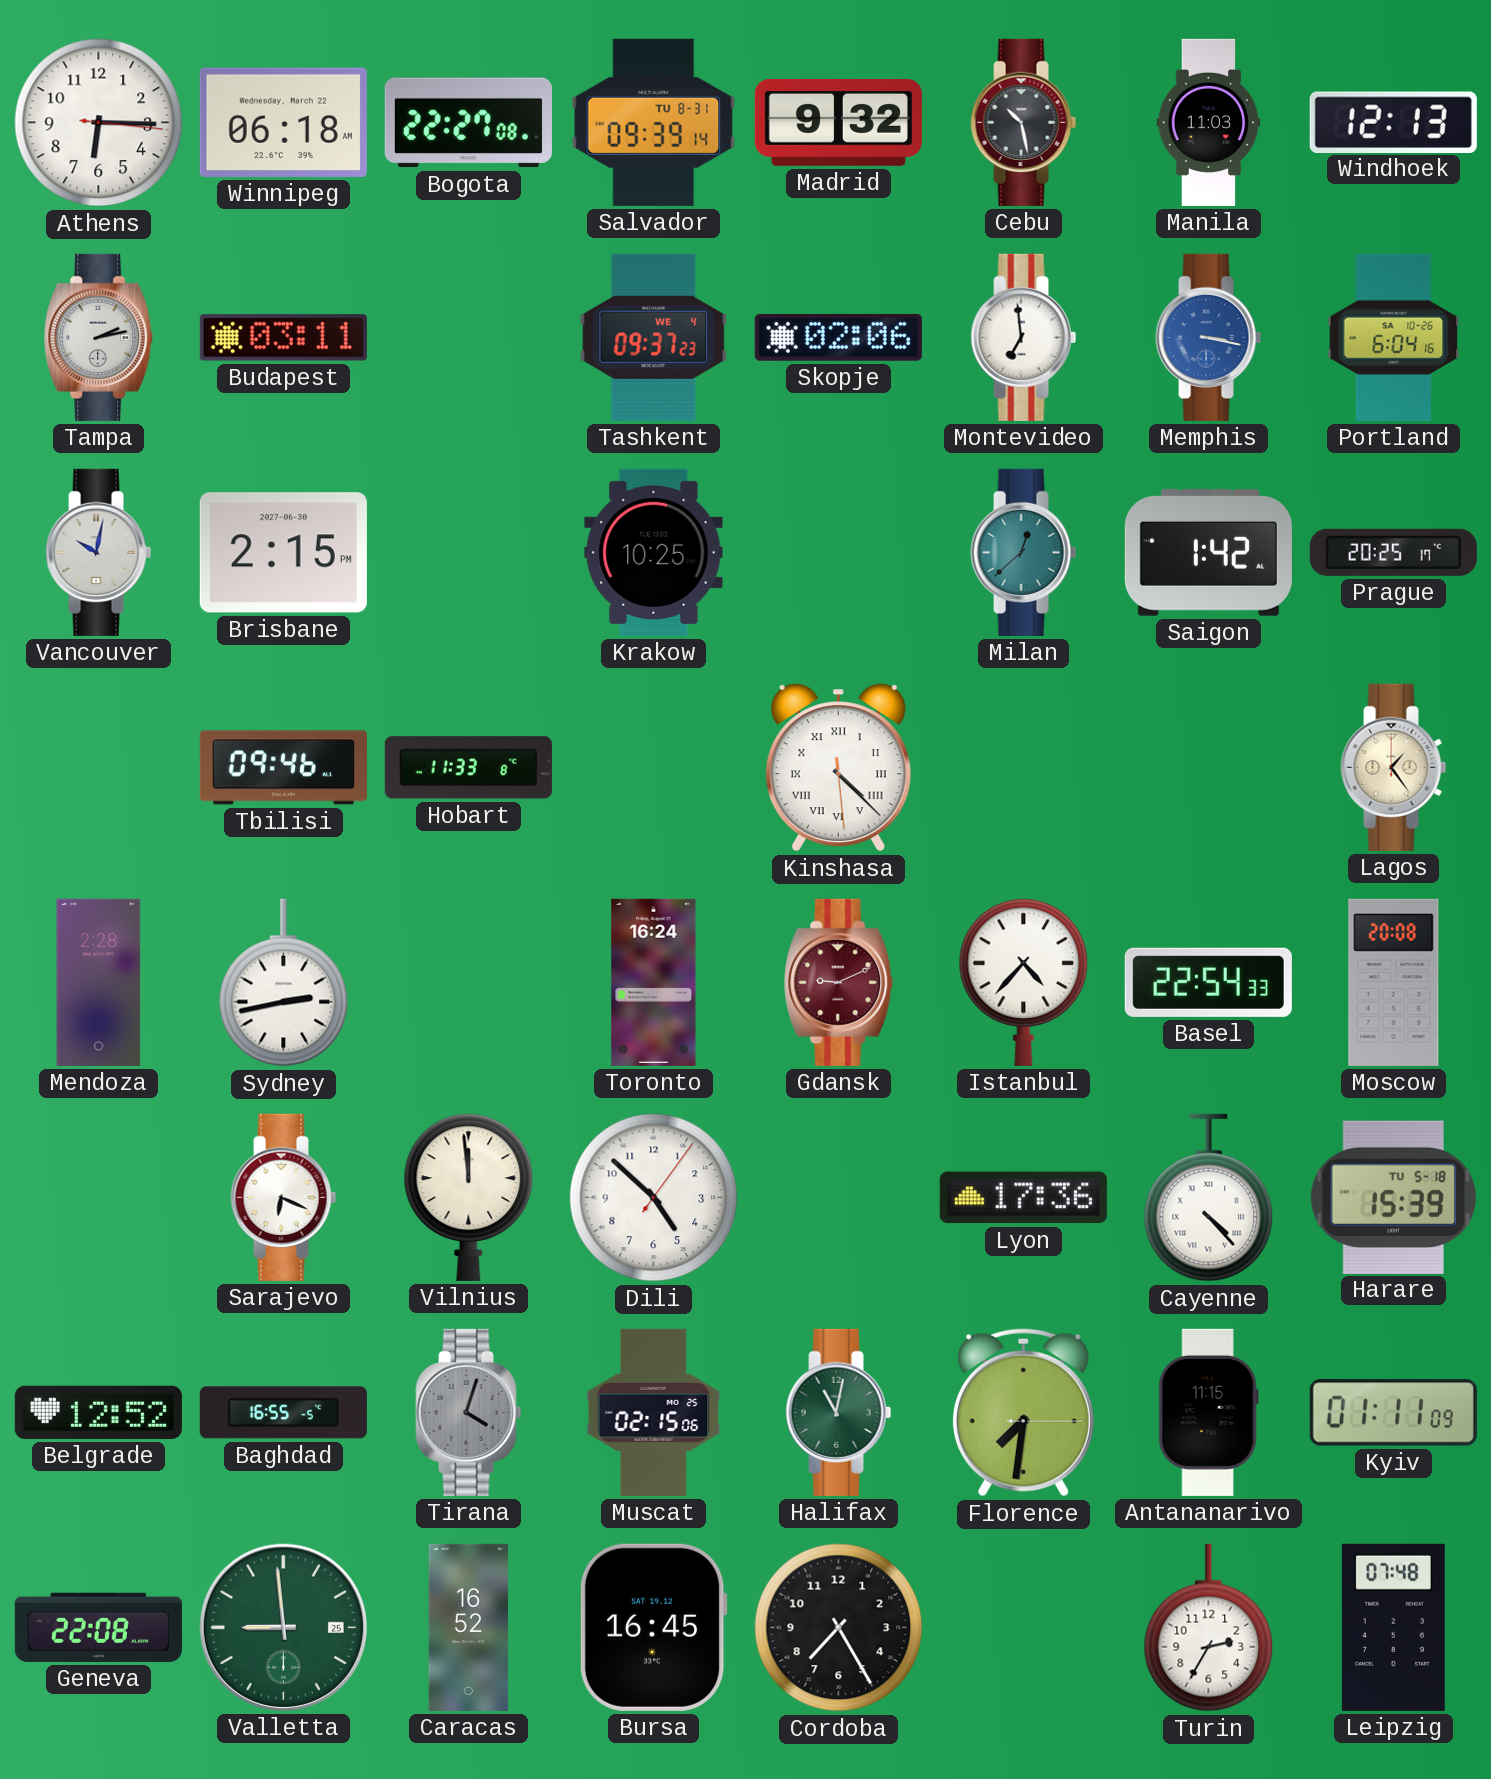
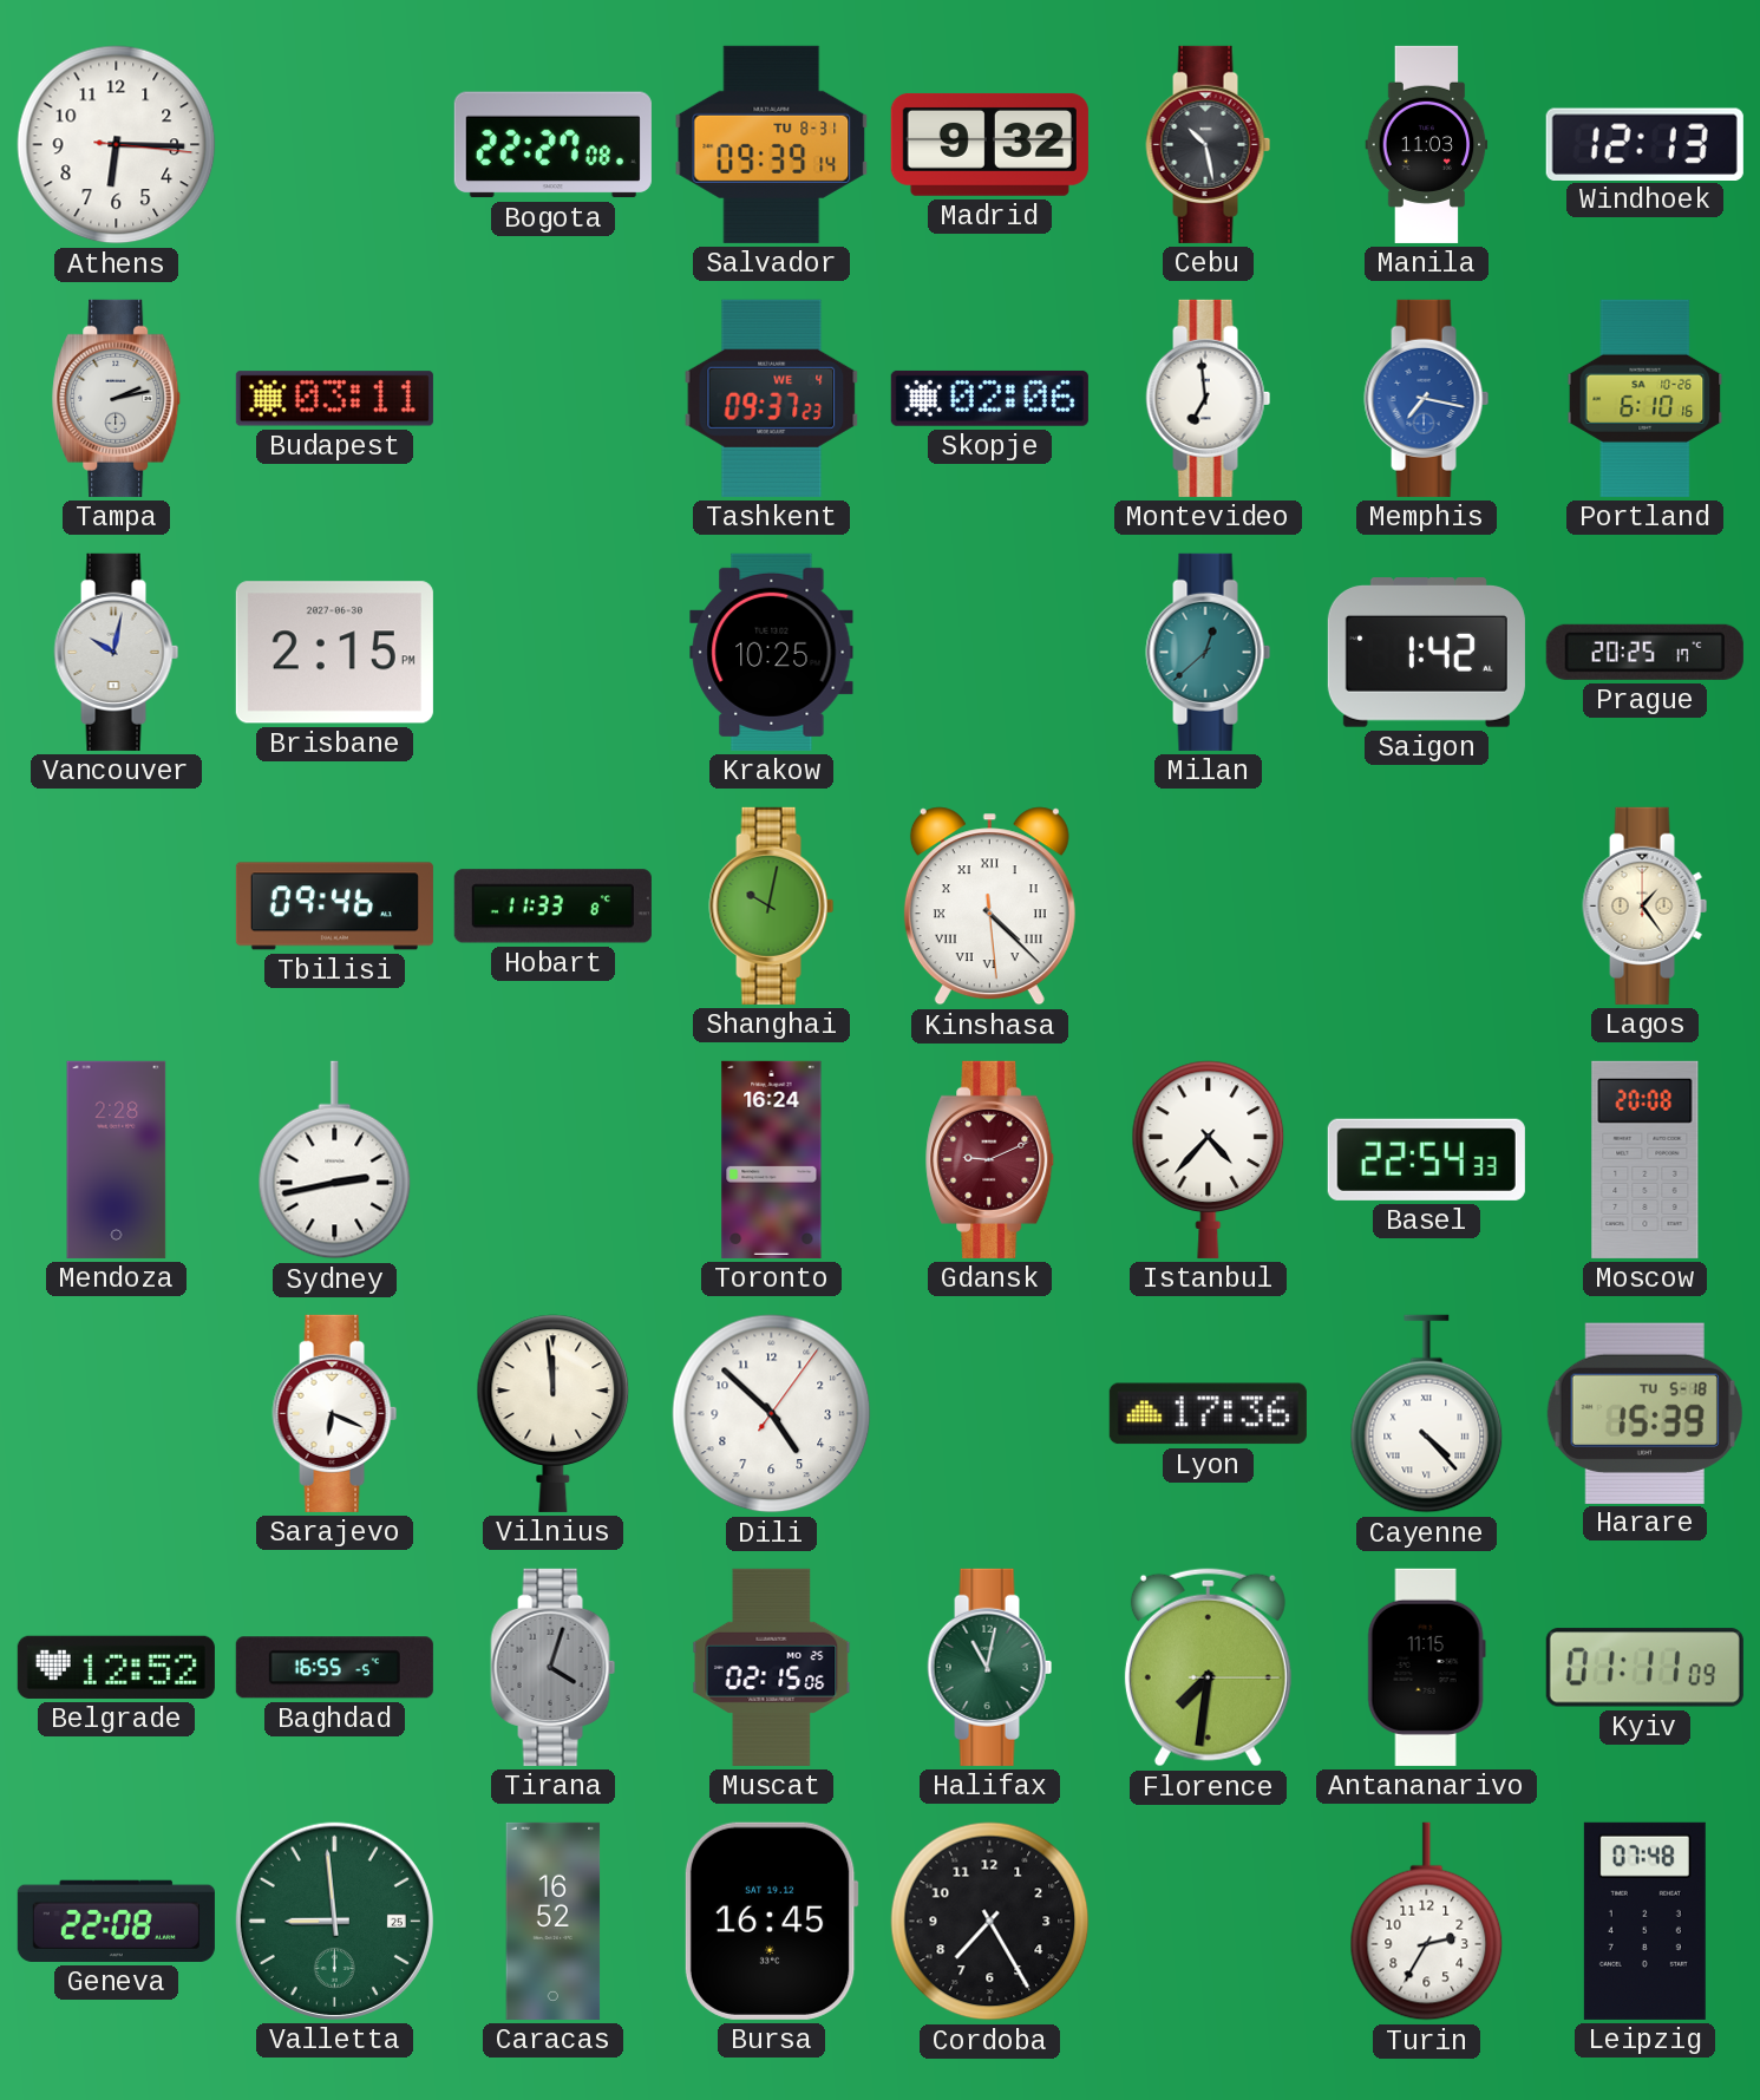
Winnipeg: 06:18 -> none
Memphis: 3:17 -> 7:17
Portland: 6:04 -> 6:10
Shanghai: none -> 10:02
